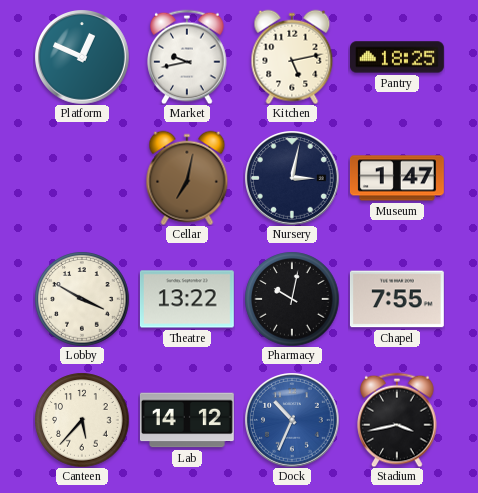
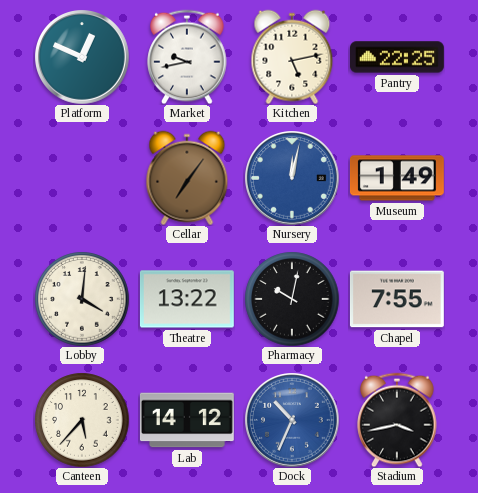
Pantry: 18:25 -> 22:25
Cellar: 7:02 -> 7:06
Nursery: 3:02 -> 12:02
Nursery dial: navy -> blue
Museum: 1:47 -> 1:49
Lobby: 3:50 -> 4:01
